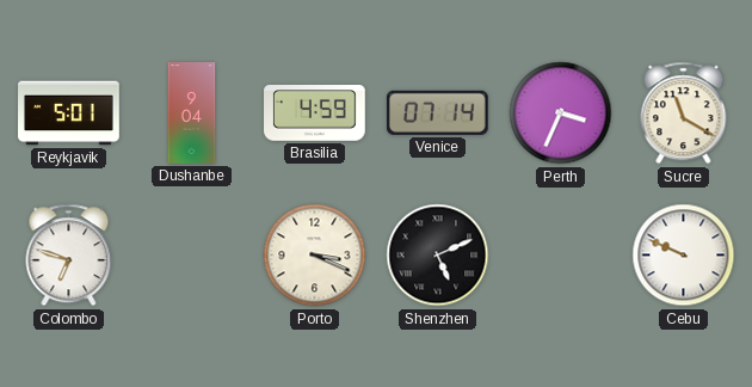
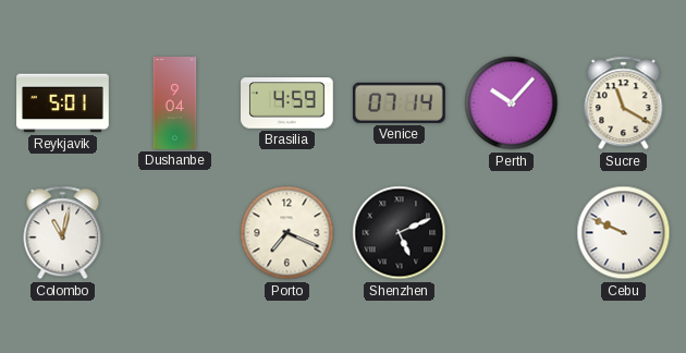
Perth: 3:34 -> 10:07
Colombo: 6:48 -> 11:02
Porto: 3:19 -> 7:19
